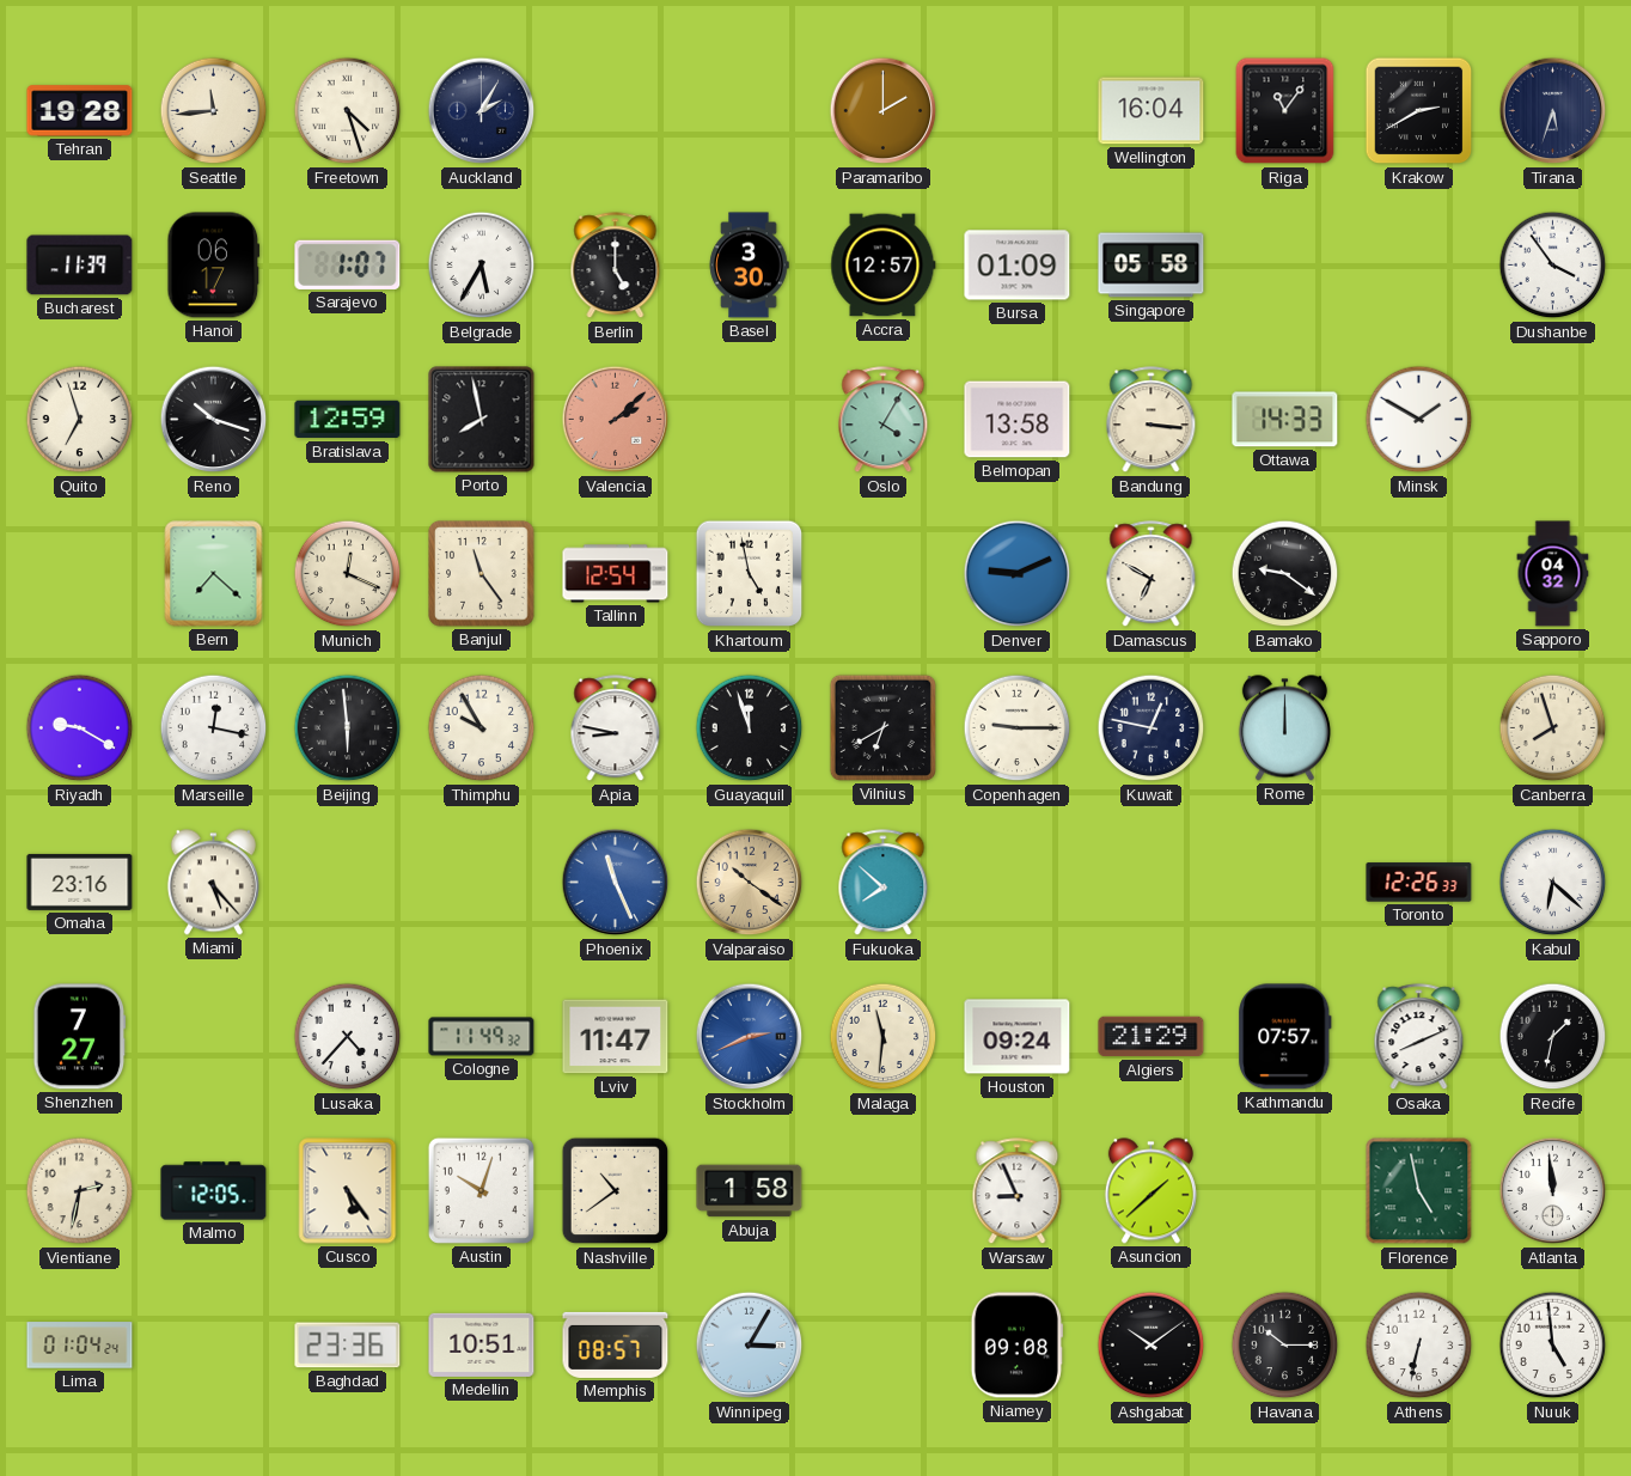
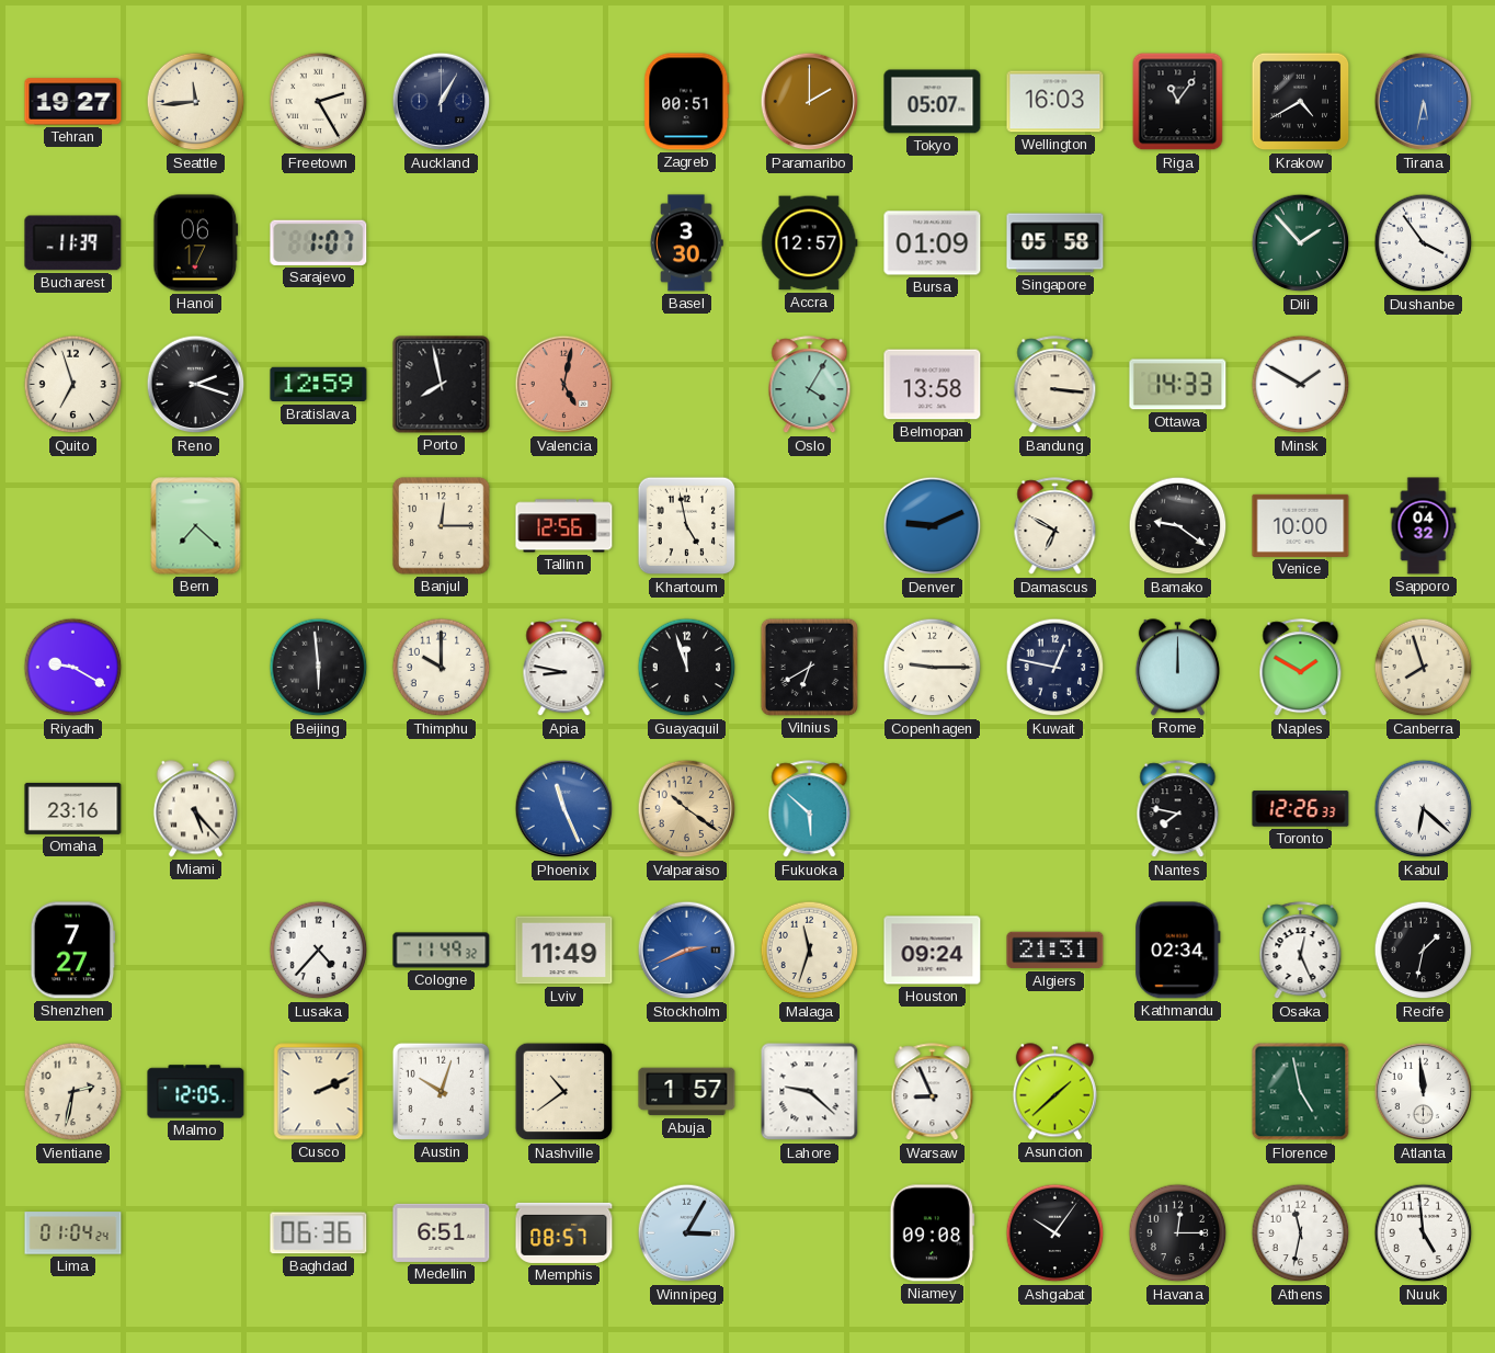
Tehran: 19:28 -> 19:27
Freetown: 4:27 -> 2:25
Auckland: 2:05 -> 1:05
Zagreb: none -> 00:51
Tokyo: none -> 05:07
Wellington: 16:04 -> 16:03
Krakow: 2:40 -> 4:40
Tirana: 5:33 -> 5:32
Tirana dial: navy -> blue
Belgrade: 5:35 -> none
Berlin: 5:00 -> none
Dili: none -> 1:53
Reno: 10:18 -> 2:18
Valencia: 2:08 -> 5:02
Munich: 12:19 -> none
Banjul: 11:24 -> 12:15
Tallinn: 12:54 -> 12:56
Venice: none -> 10:00
Marseille: 12:17 -> none
Thimphu: 9:55 -> 10:00
Naples: none -> 1:50
Fukuoka: 7:52 -> 5:52
Nantes: none -> 7:47
Lviv: 11:47 -> 11:49
Malaga: 11:31 -> 11:33
Algiers: 21:29 -> 21:31
Kathmandu: 07:57 -> 02:34
Osaka: 8:11 -> 12:26
Cusco: 5:24 -> 2:11
Abuja: 1:58 -> 1:57
Lahore: none -> 9:22
Baghdad: 23:36 -> 06:36
Medellin: 10:51 -> 6:51
Ashgabat: 10:09 -> 10:06
Havana: 10:15 -> 12:15
Athens: 6:32 -> 11:32
